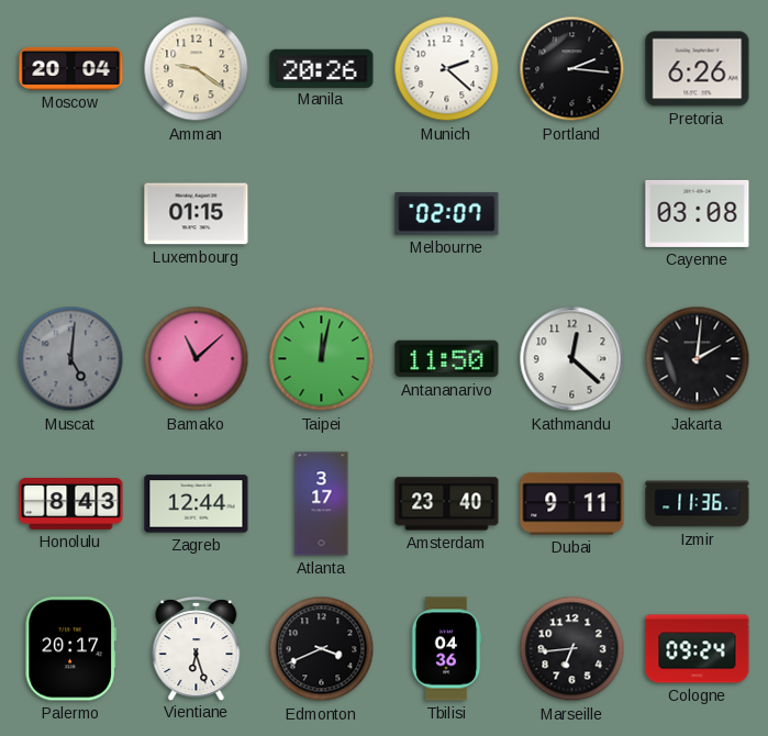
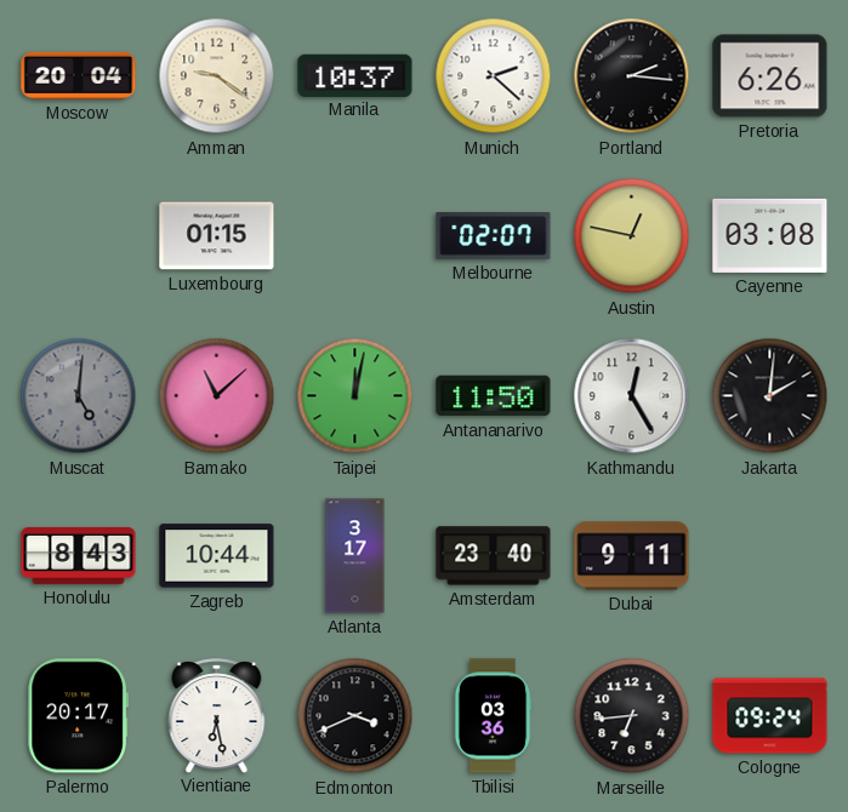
Manila: 20:26 -> 10:37
Austin: none -> 12:47
Kathmandu: 12:22 -> 12:25
Zagreb: 12:44 -> 10:44
Izmir: 11:36 -> none
Vientiane: 6:27 -> 6:28
Tbilisi: 04:36 -> 03:36
